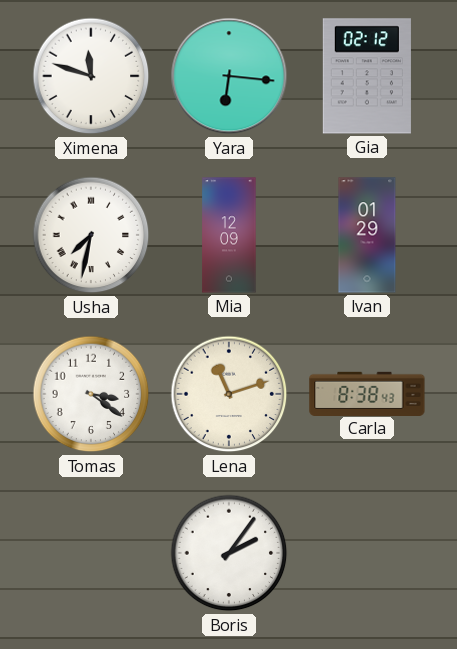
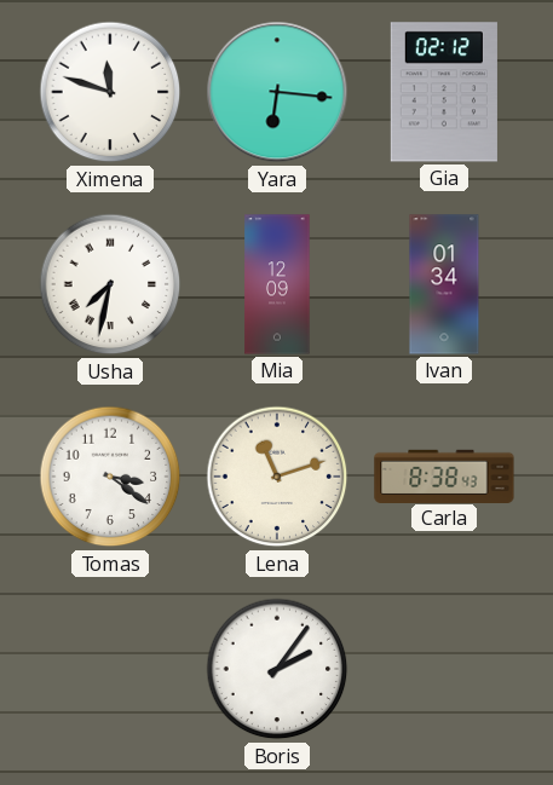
Ivan: 01:29 -> 01:34
